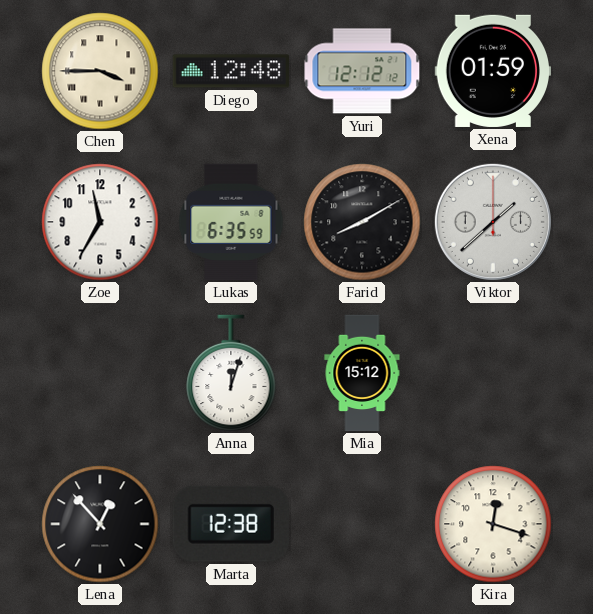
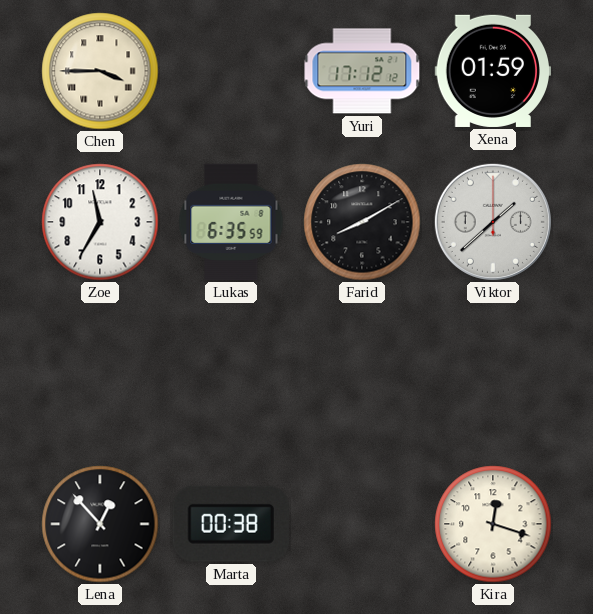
Diego: 12:48 -> none
Yuri: 12:12 -> 17:12
Anna: 12:03 -> none
Mia: 15:12 -> none
Marta: 12:38 -> 00:38
